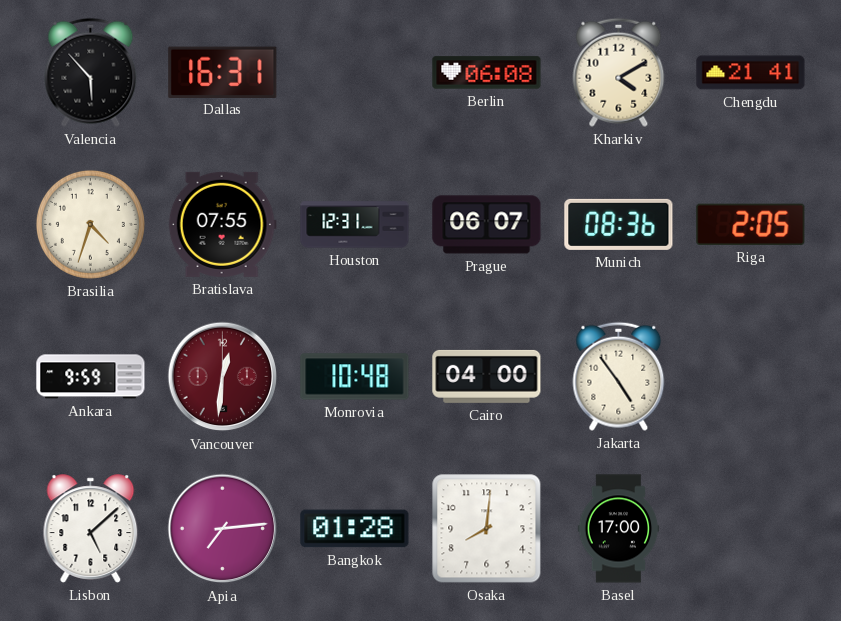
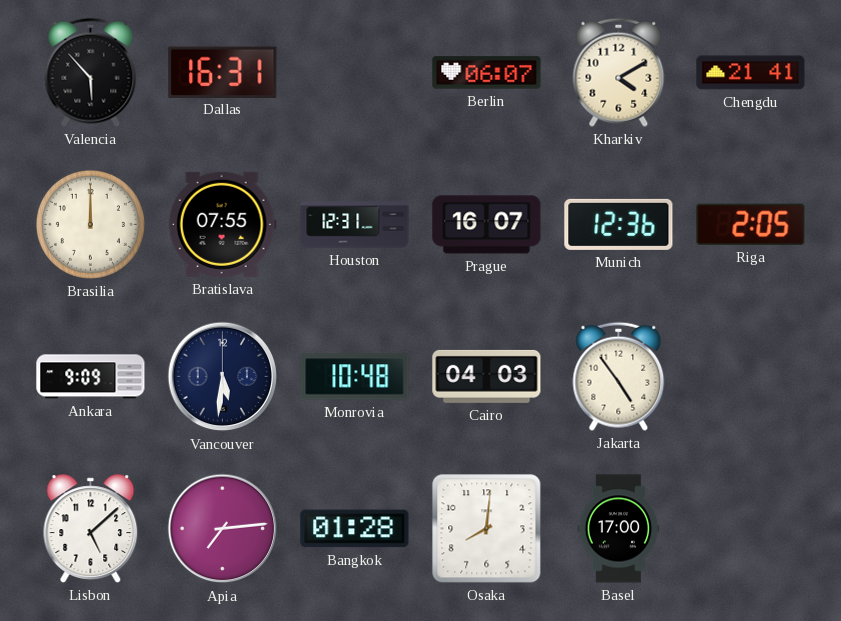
Berlin: 06:08 -> 06:07
Brasilia: 4:33 -> 12:00
Prague: 06:07 -> 16:07
Munich: 08:36 -> 12:36
Ankara: 9:59 -> 9:09
Vancouver: 12:31 -> 5:31
Vancouver dial: burgundy -> navy
Cairo: 04:00 -> 04:03
